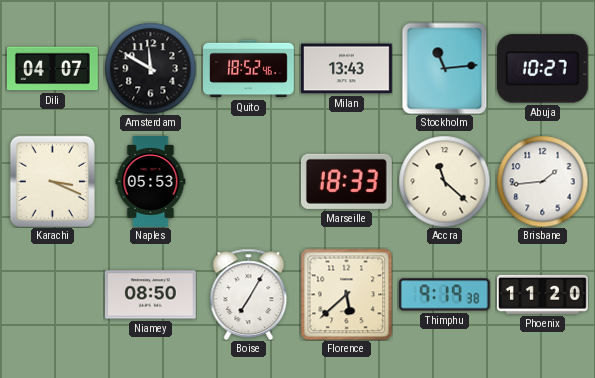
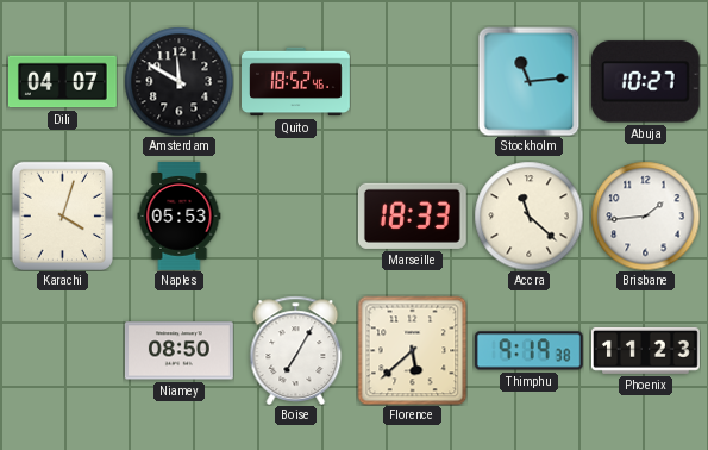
Milan: 13:43 -> none
Karachi: 3:19 -> 4:03
Phoenix: 11:20 -> 11:23
